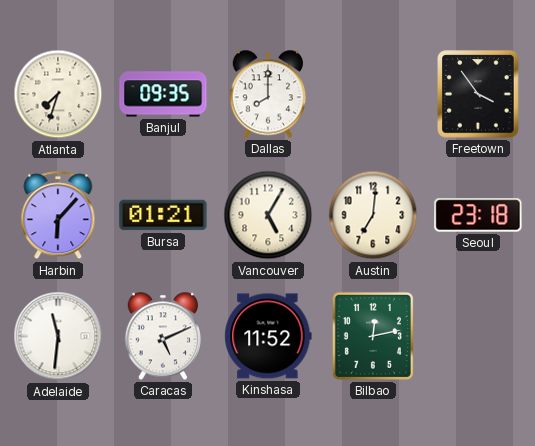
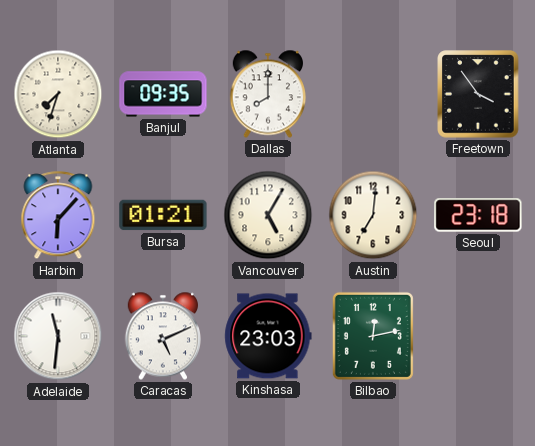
Kinshasa: 11:52 -> 23:03
